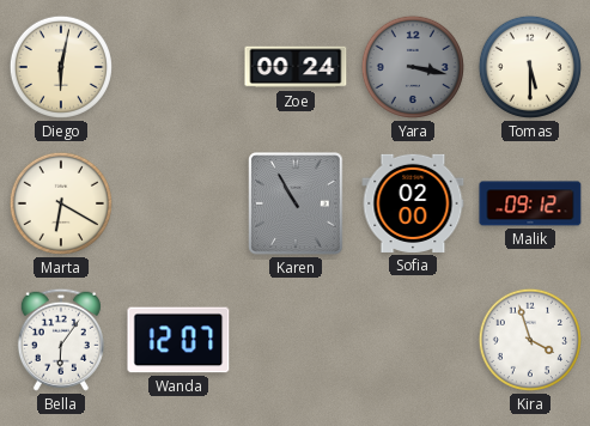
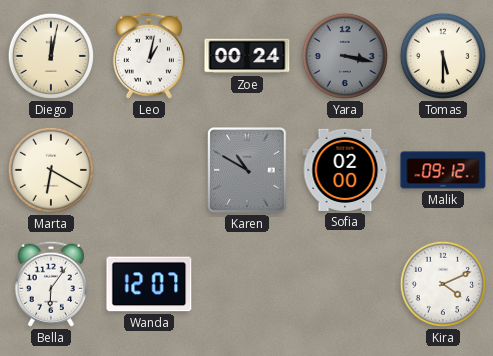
Diego: 6:02 -> 12:02
Leo: none -> 1:02
Karen: 10:55 -> 10:50
Kira: 3:57 -> 4:11
